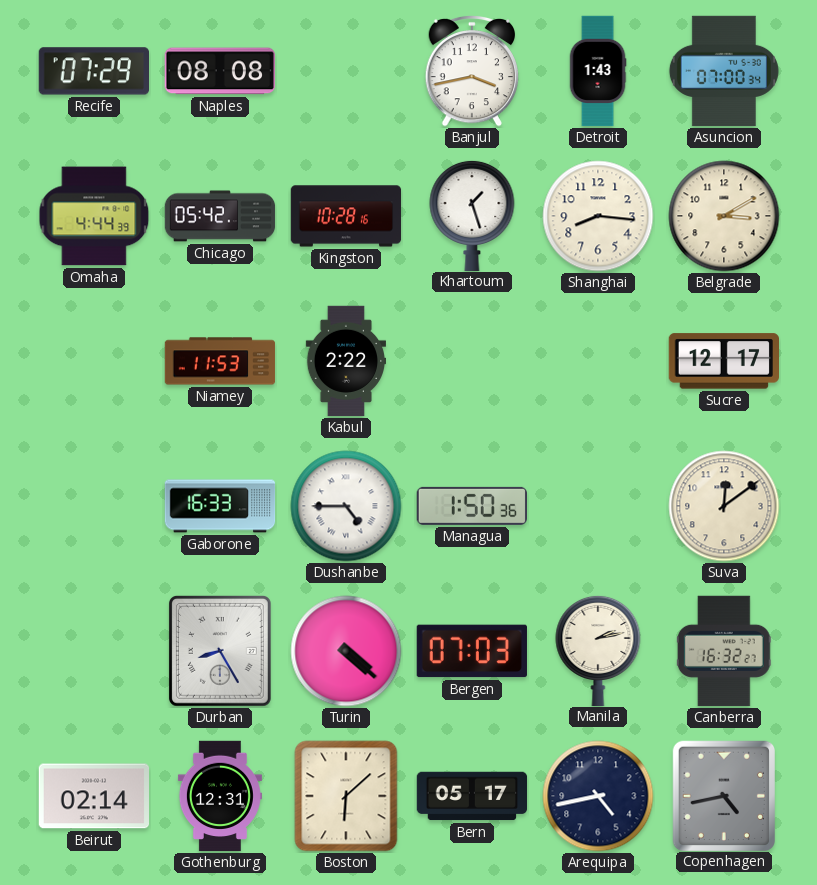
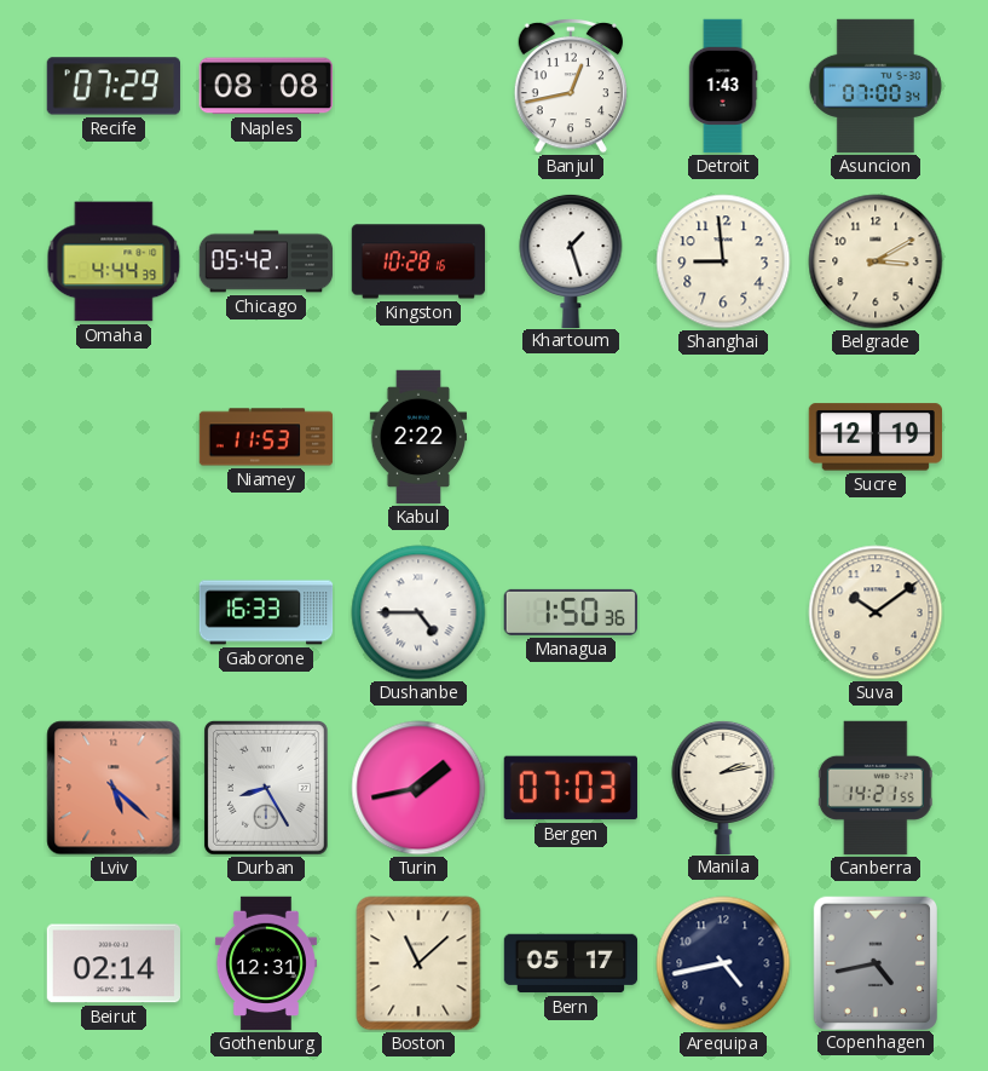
Banjul: 3:43 -> 12:43
Shanghai: 8:16 -> 8:59
Sucre: 12:17 -> 12:19
Suva: 12:09 -> 10:09
Lviv: none -> 5:22
Turin: 4:22 -> 1:43
Canberra: 16:32 -> 14:21
Boston: 6:08 -> 11:08
